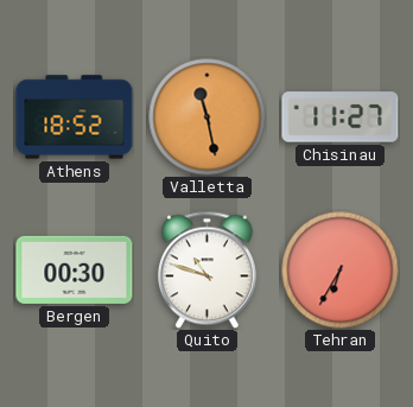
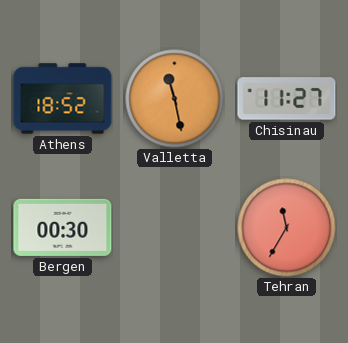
Quito: 10:48 -> none
Tehran: 6:35 -> 11:35
